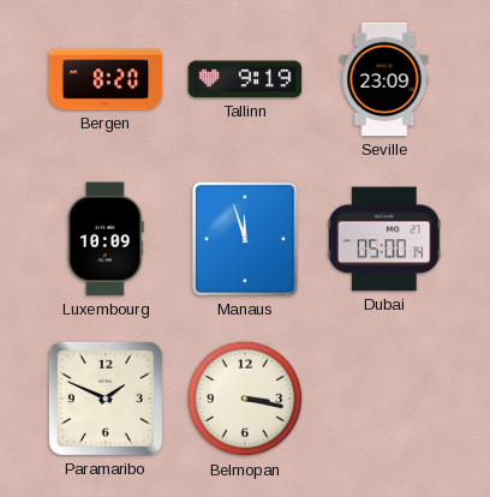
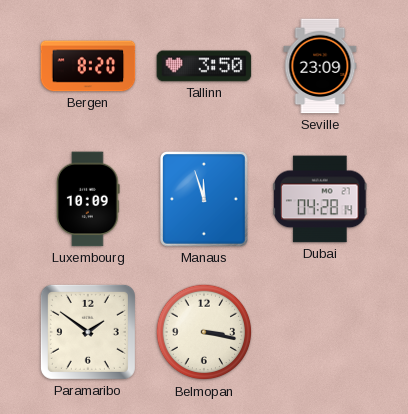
Tallinn: 9:19 -> 3:50
Dubai: 05:00 -> 04:28
Paramaribo: 1:49 -> 1:51
